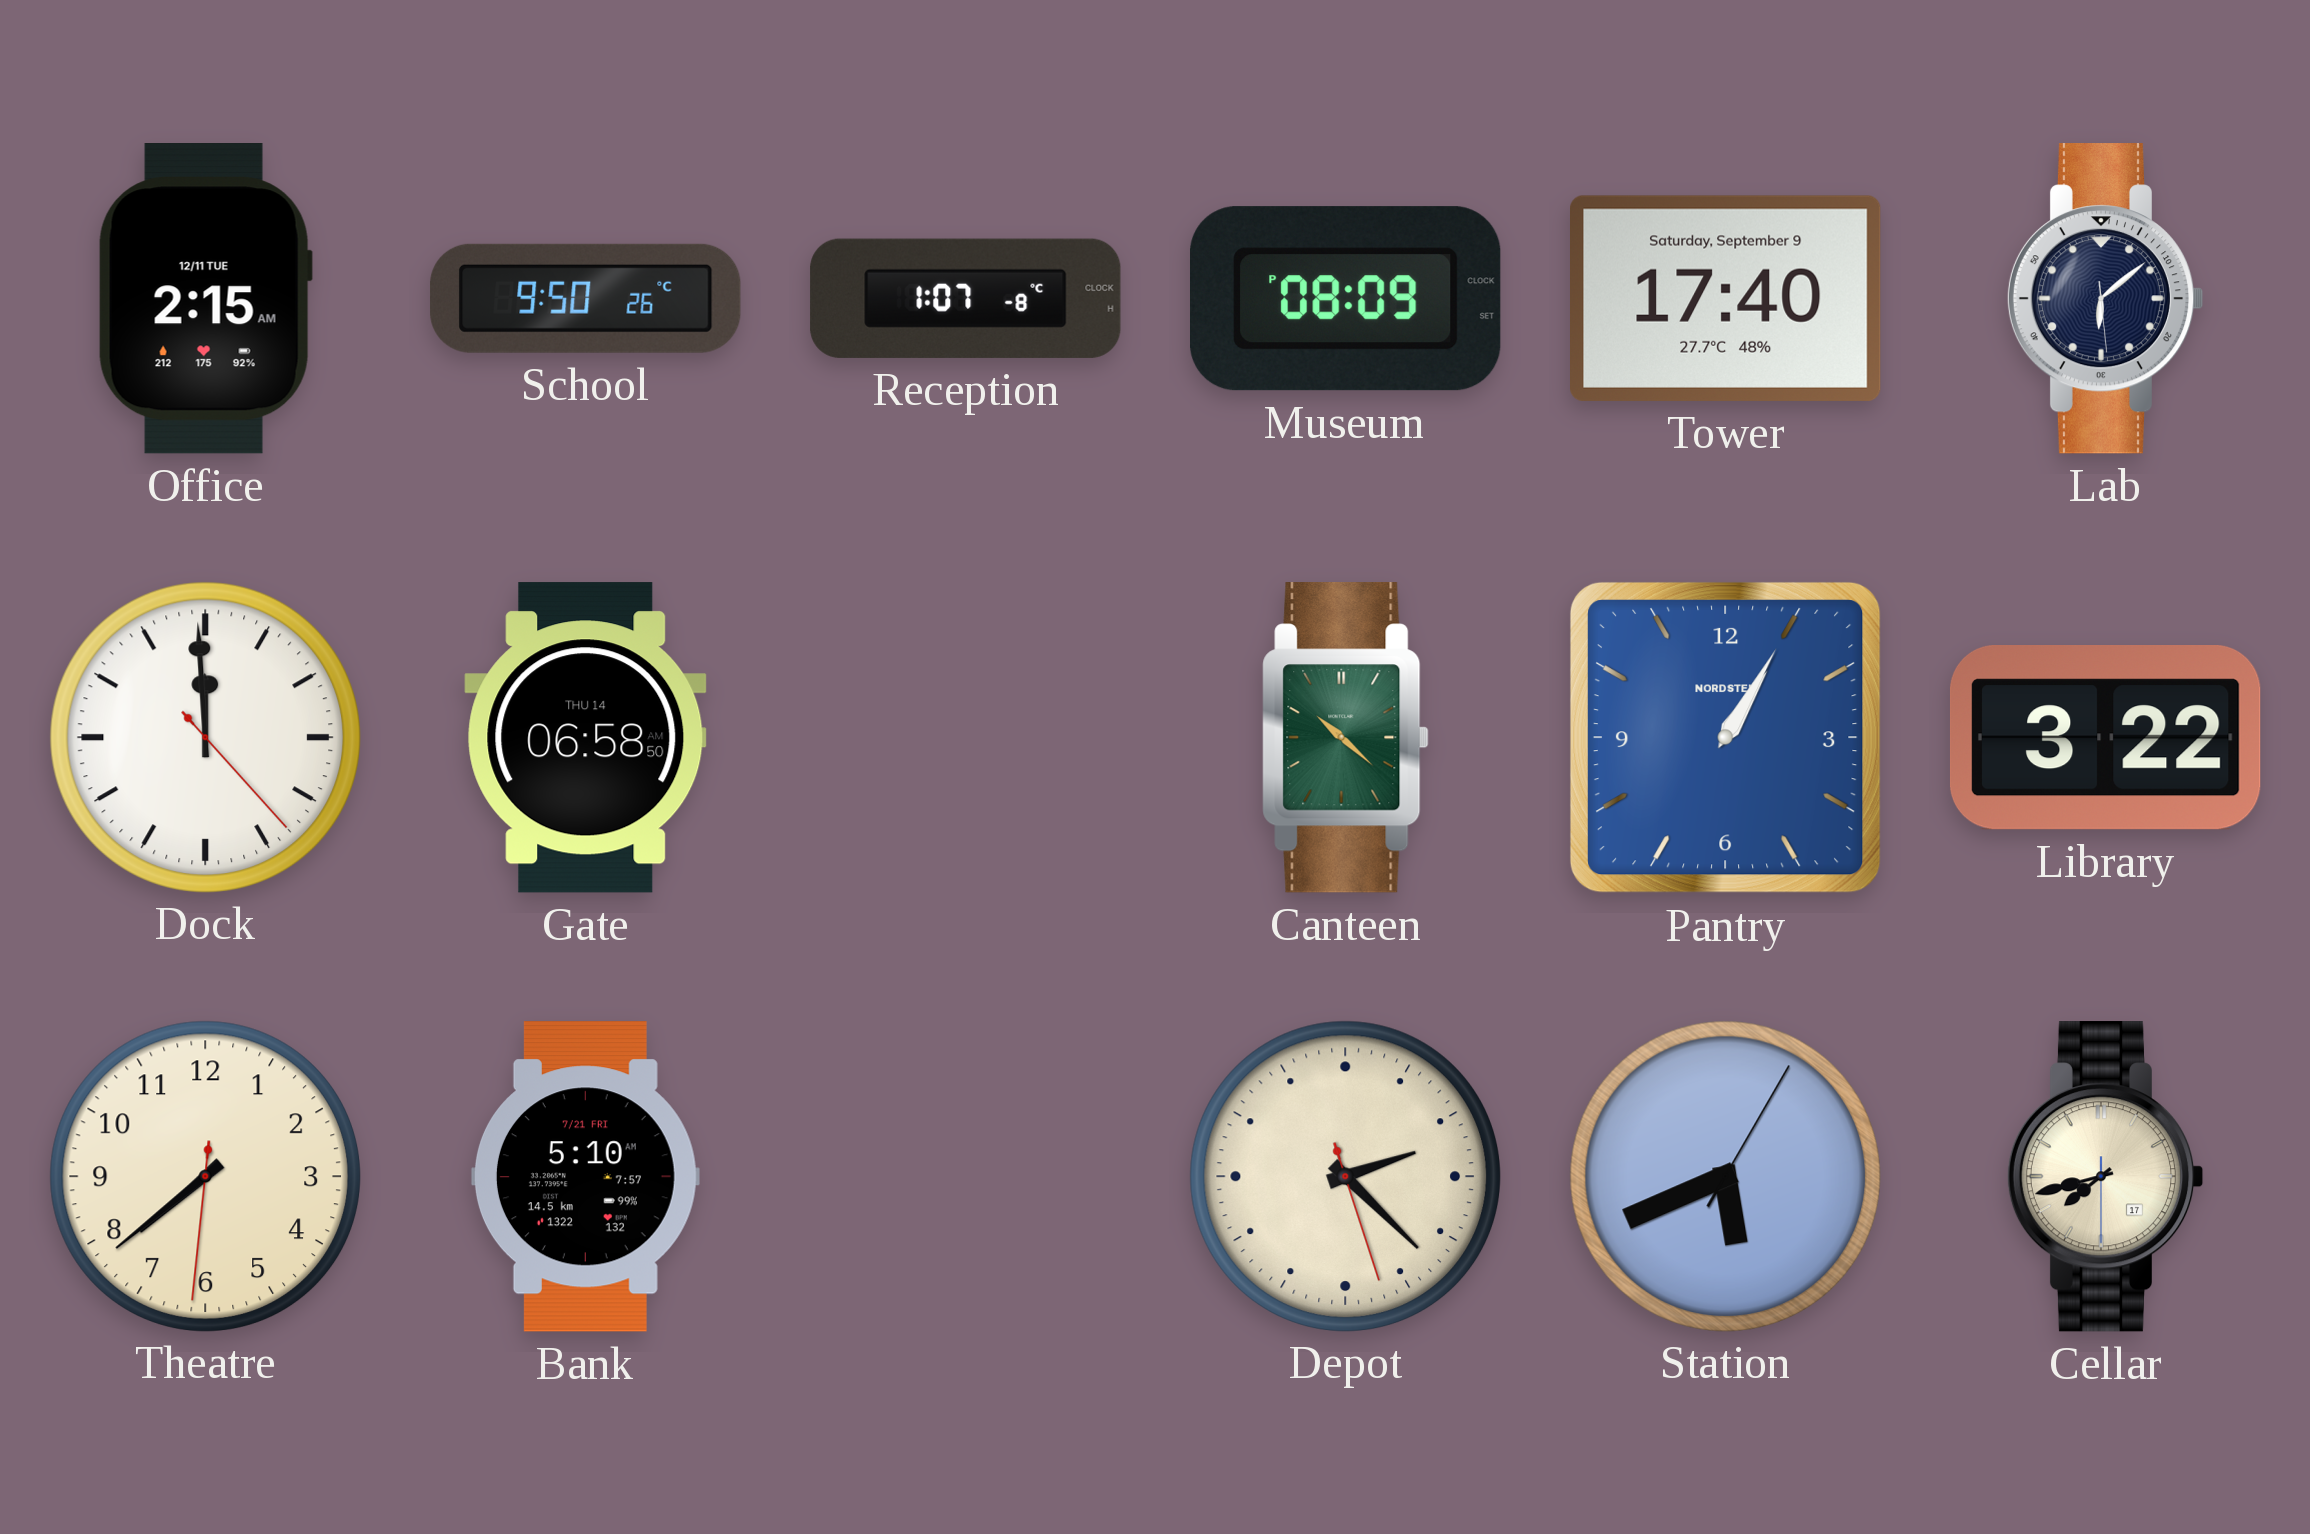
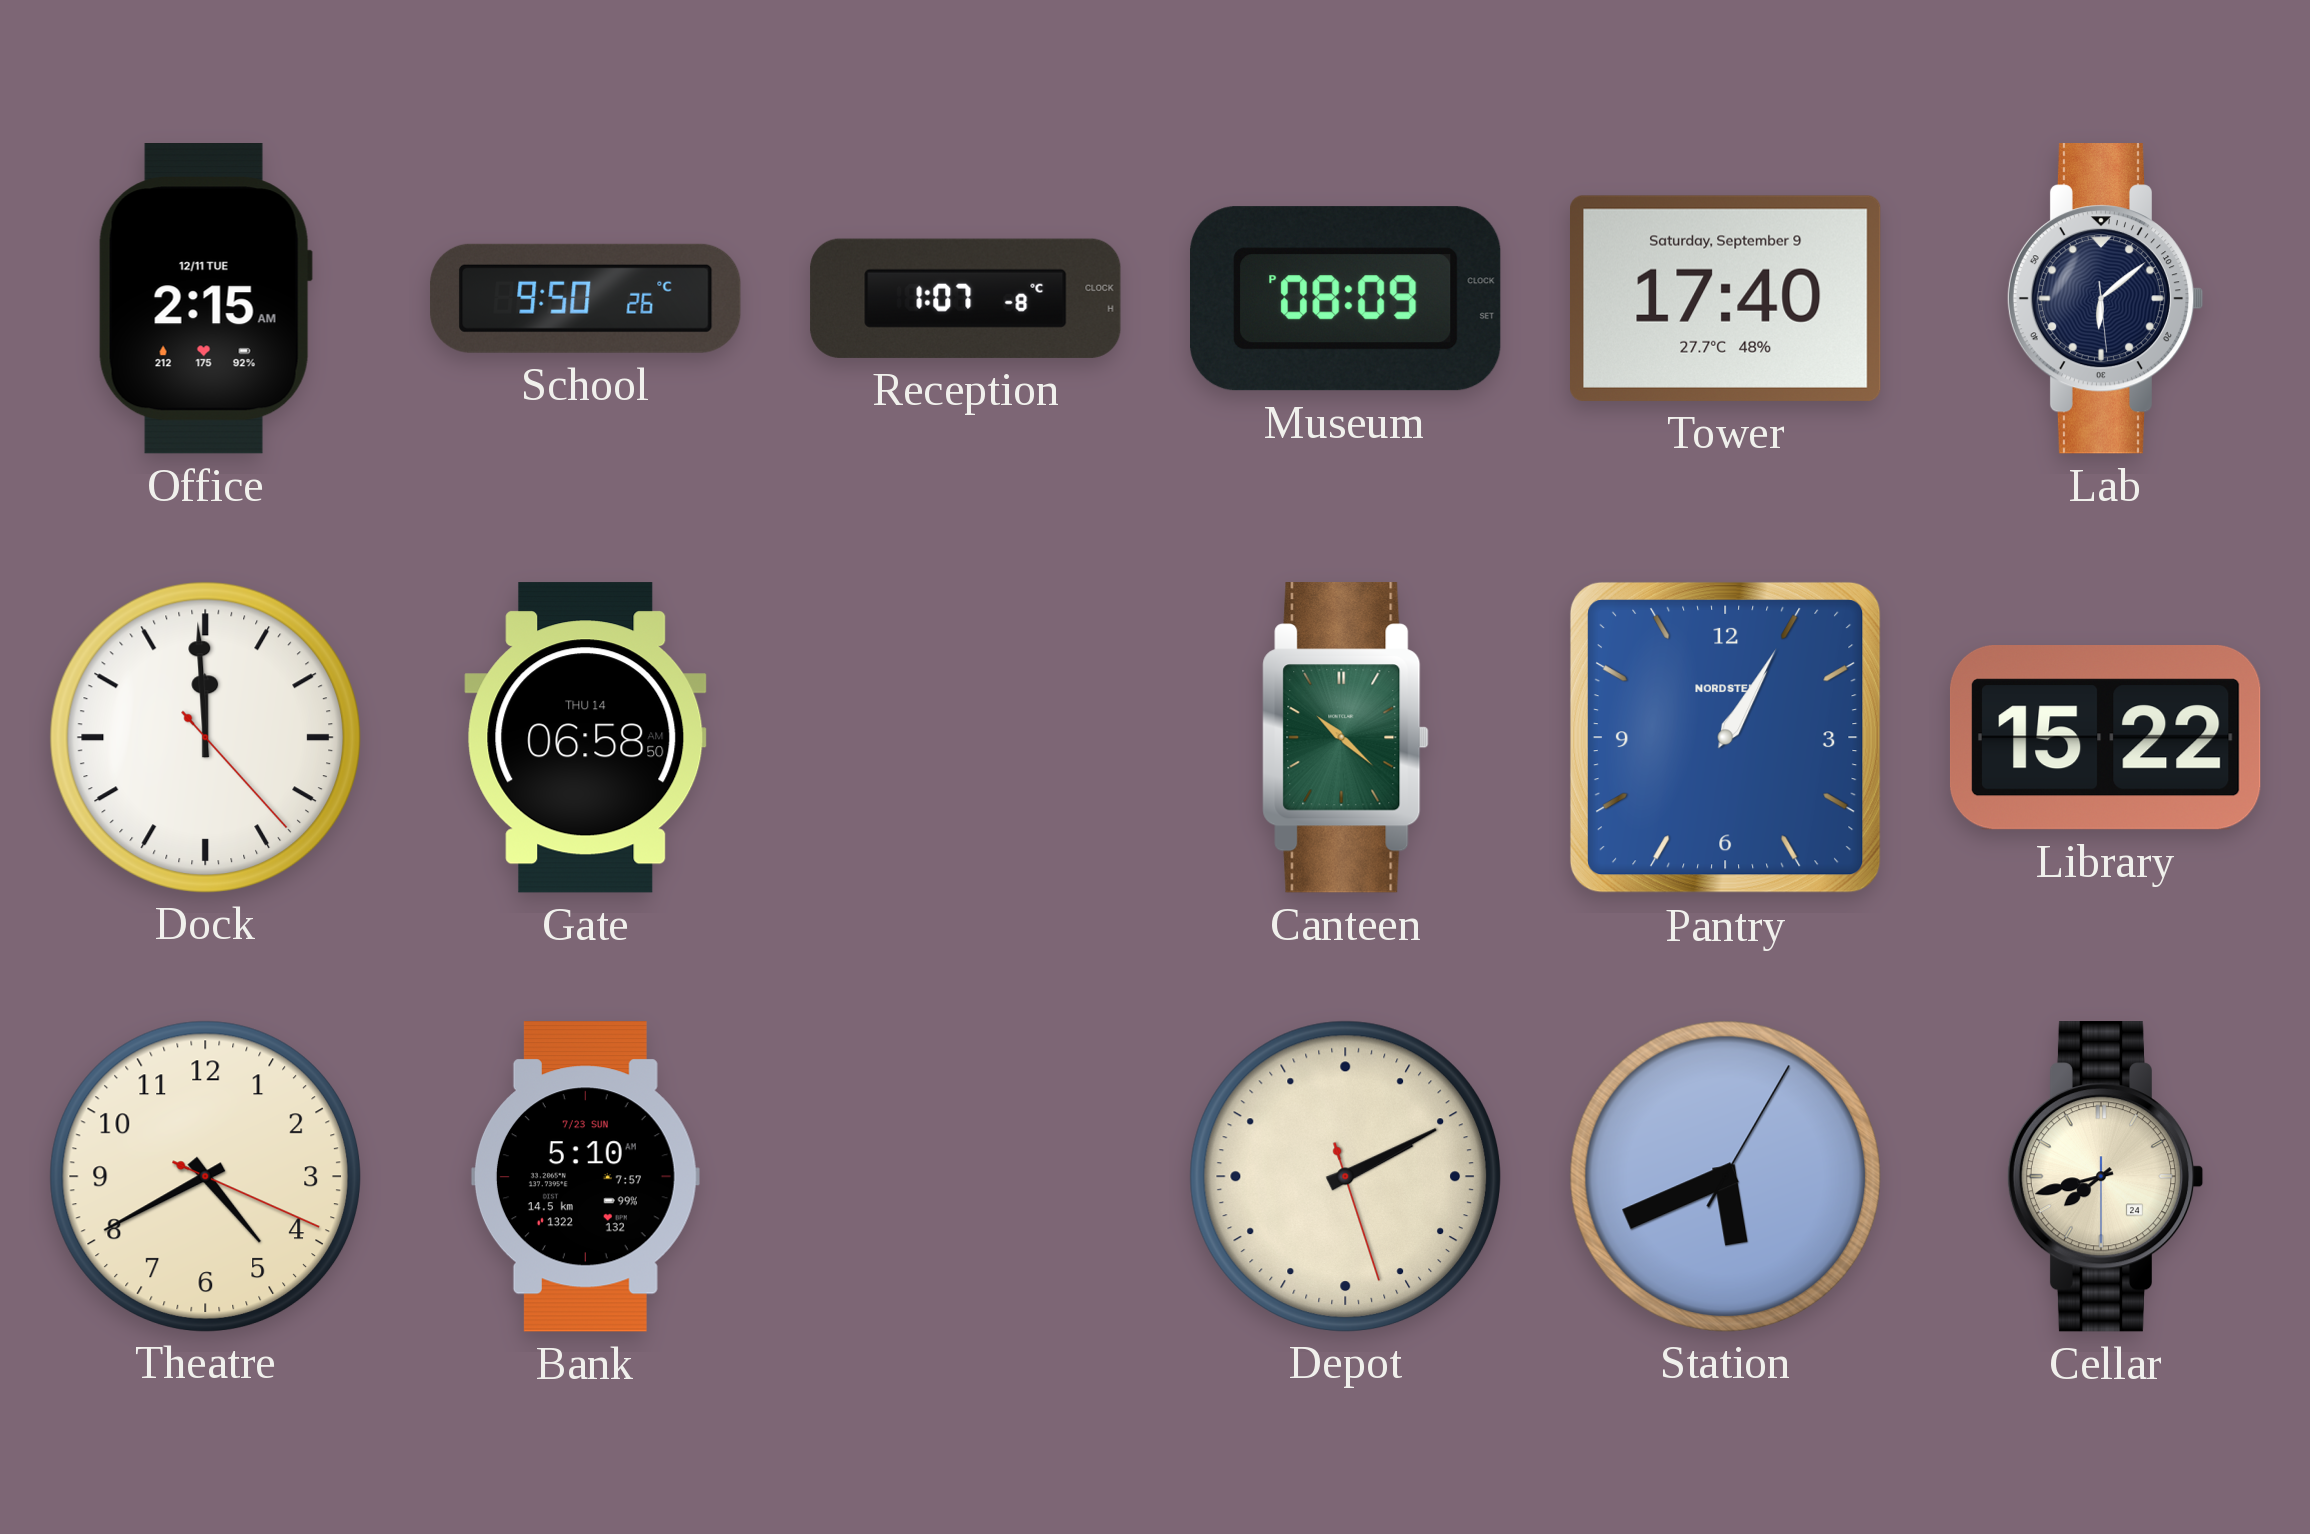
Library: 3:22 -> 15:22
Theatre: 7:38 -> 4:40
Bank date: 7/21 FRI -> 7/23 SUN
Depot: 2:22 -> 2:10
Cellar date: 17 -> 24
